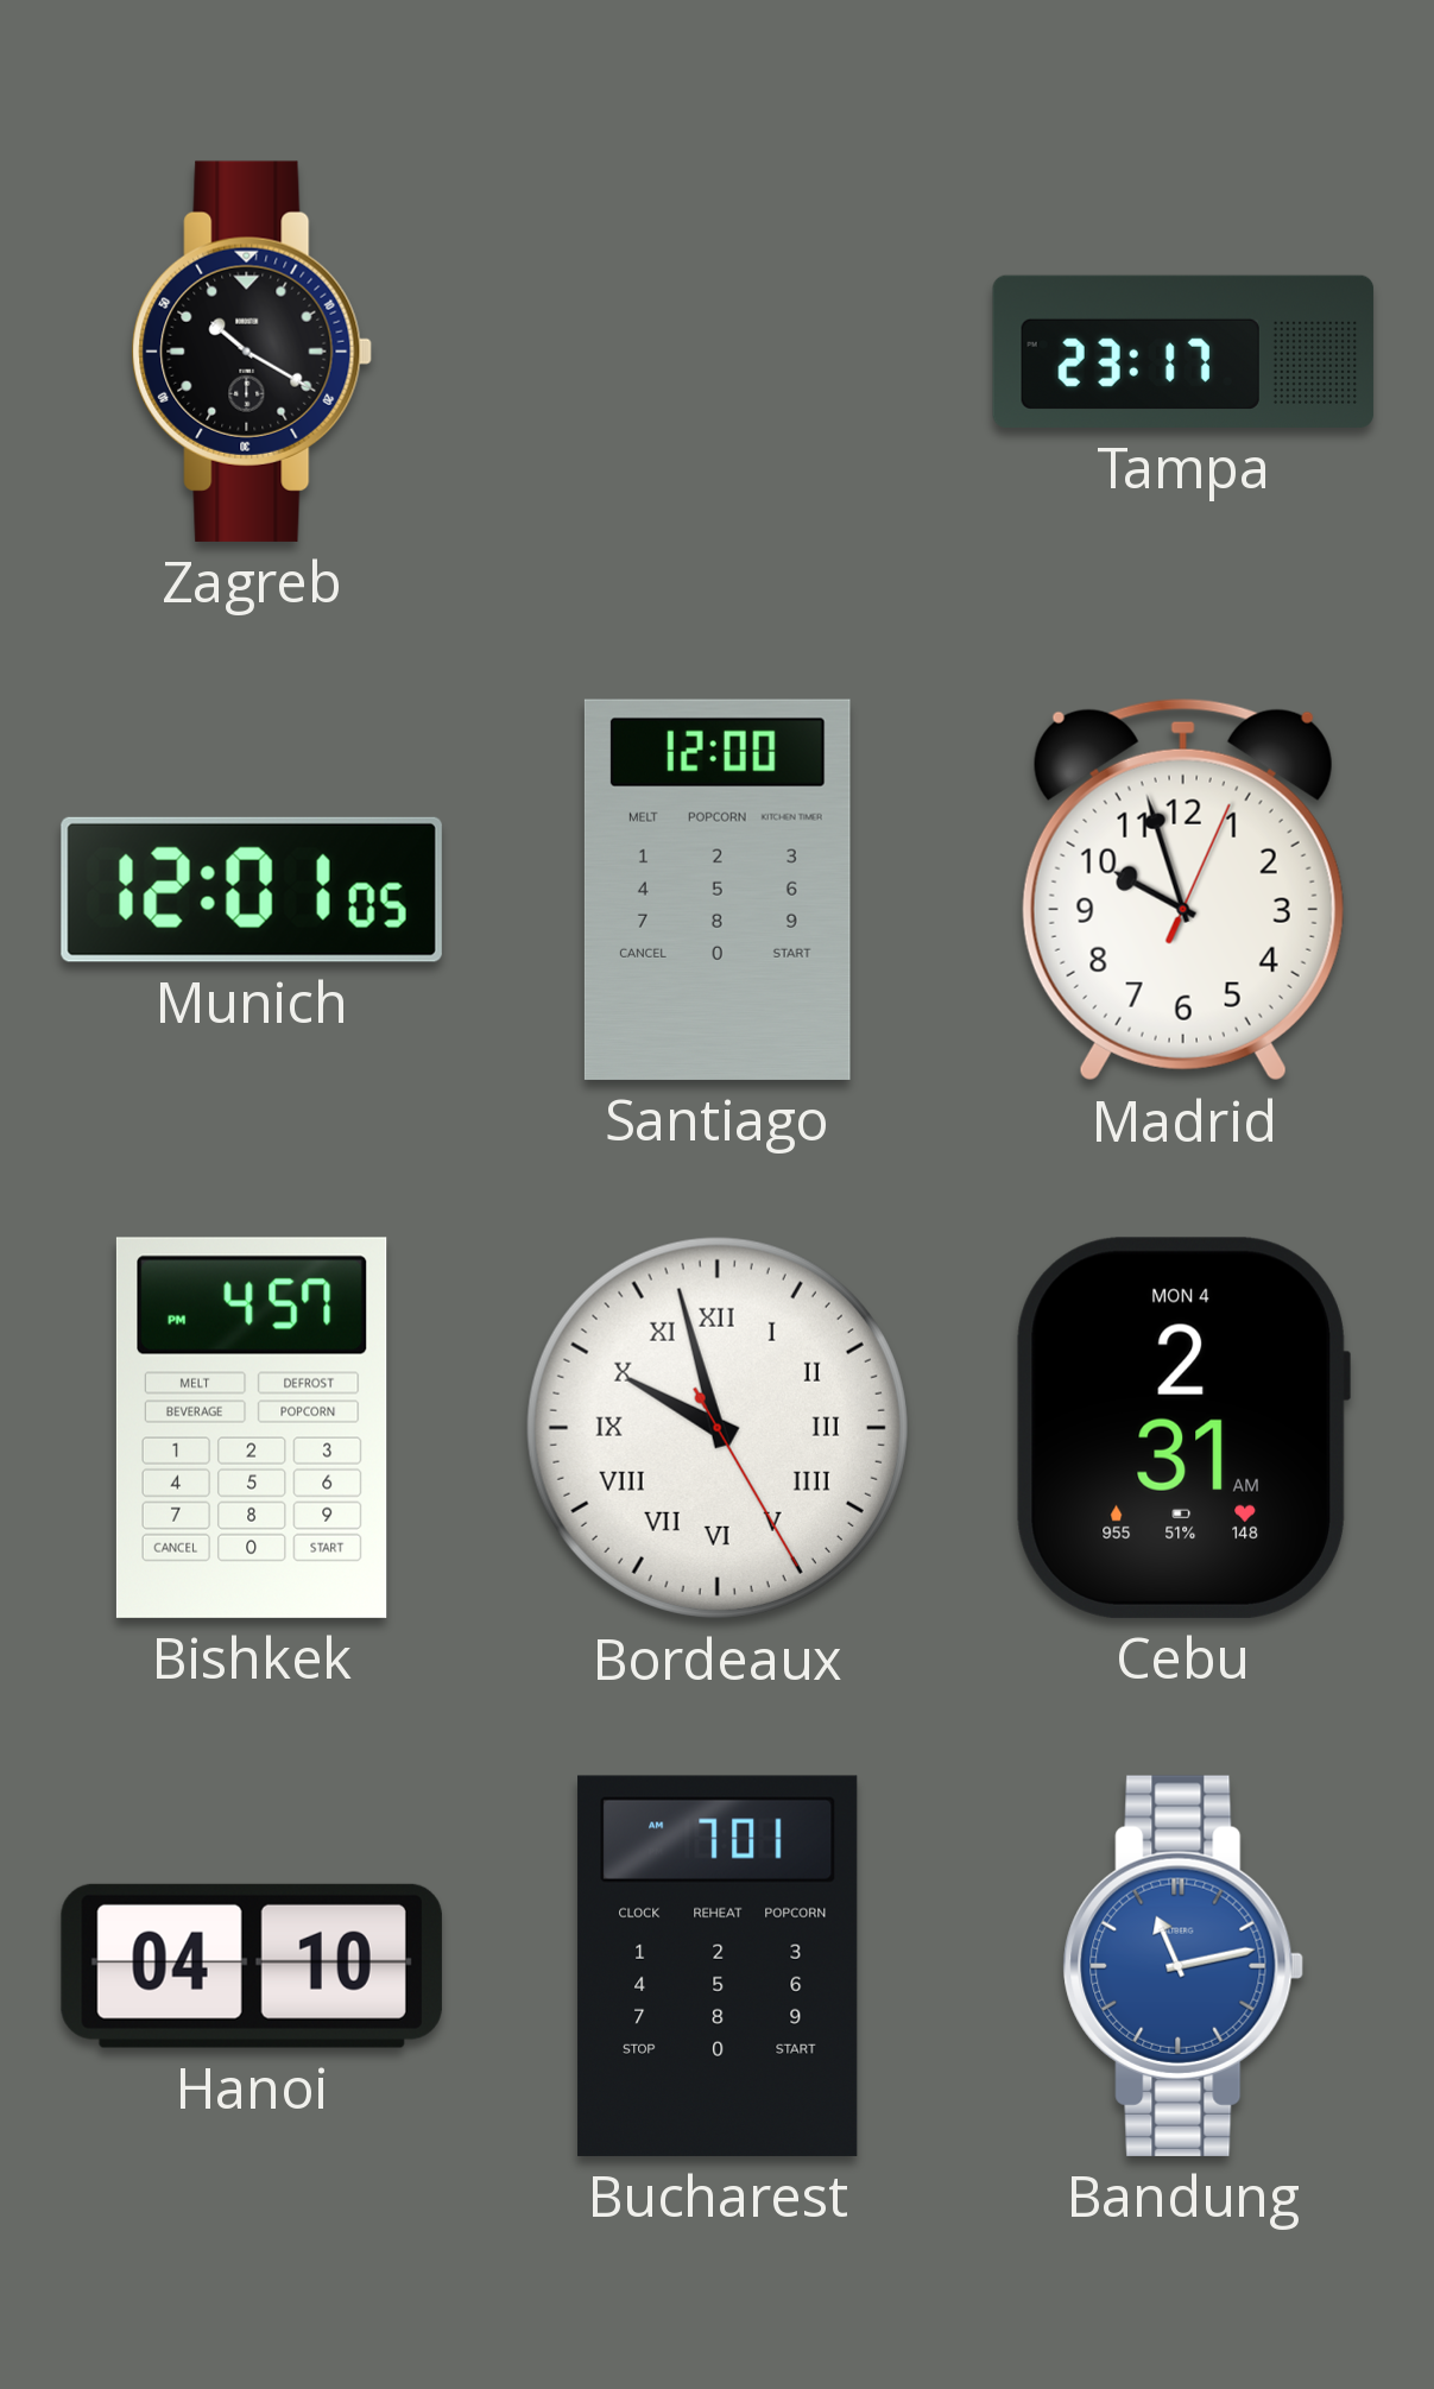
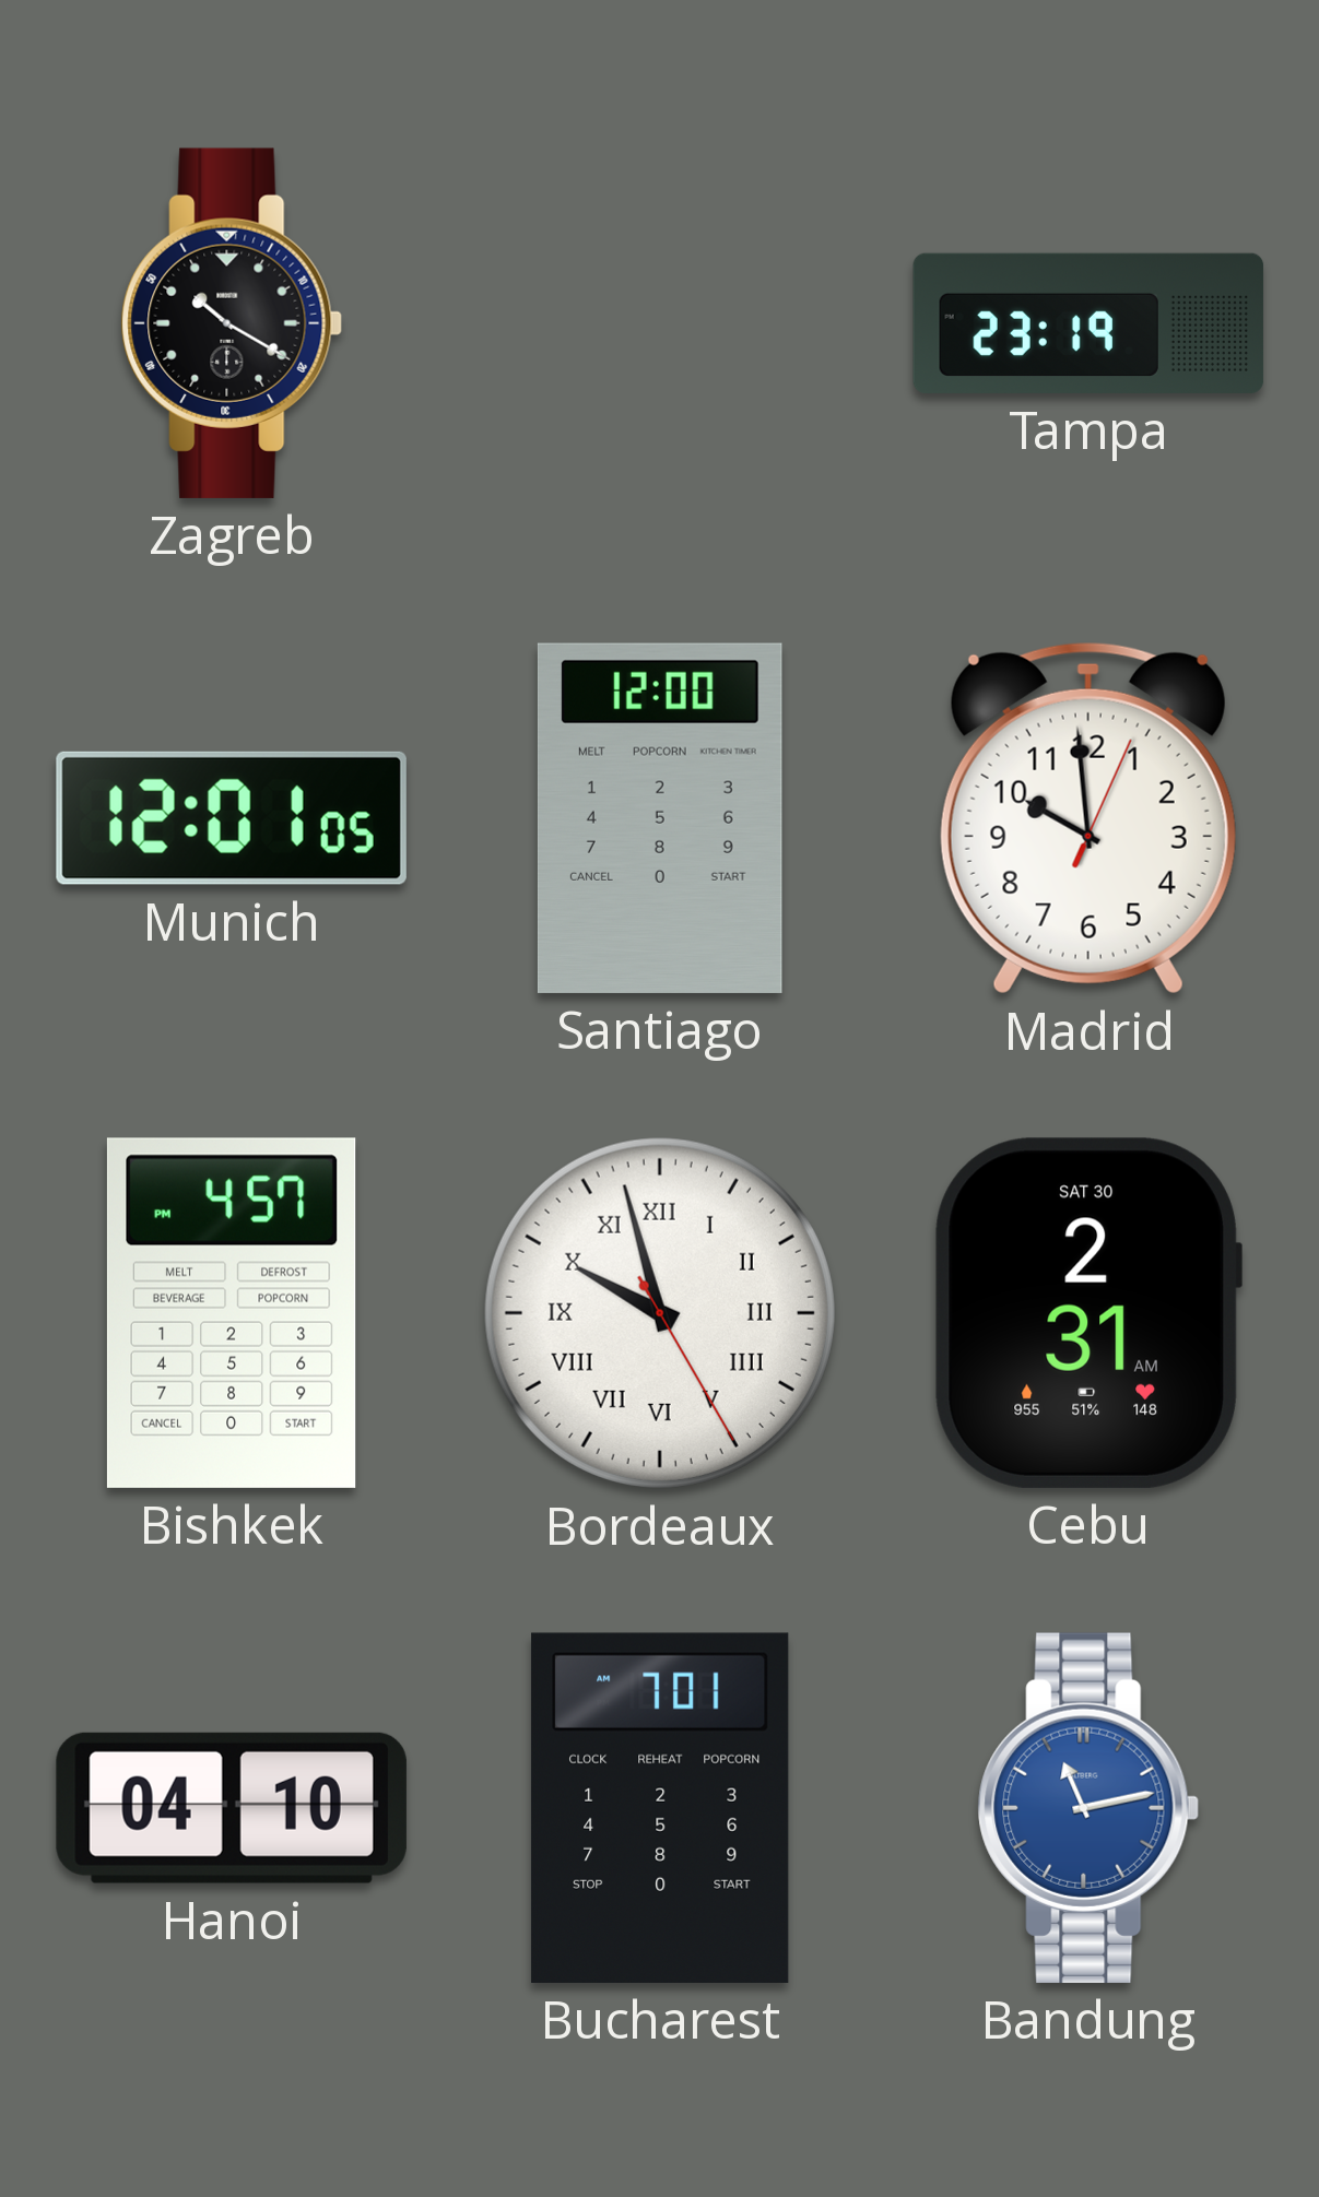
Tampa: 23:17 -> 23:19
Madrid: 9:57 -> 9:59
Cebu date: MON 4 -> SAT 30
